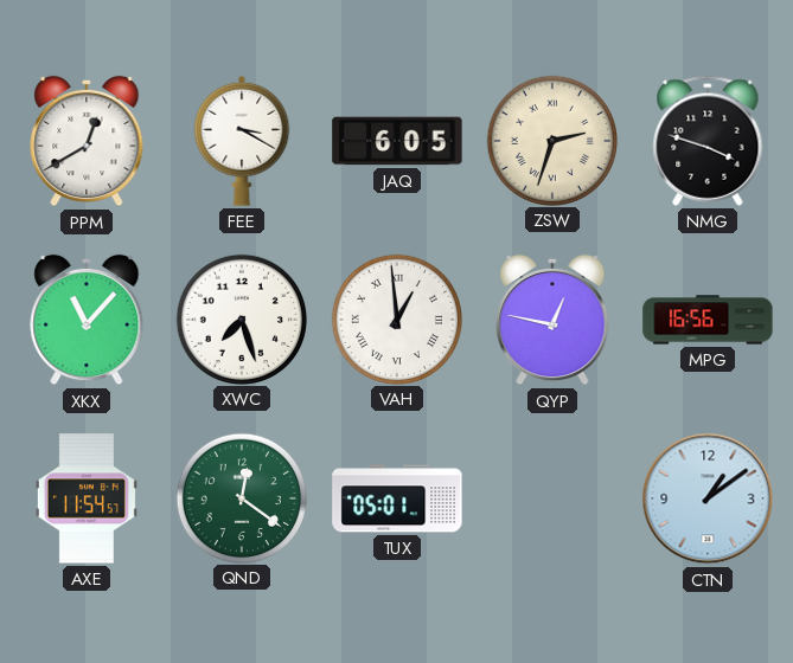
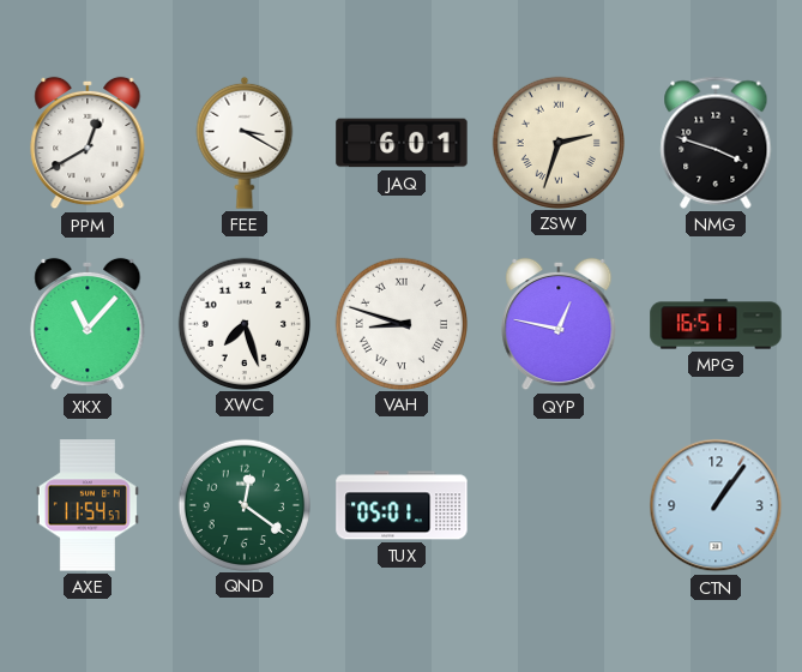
JAQ: 6:05 -> 6:01
VAH: 12:59 -> 8:48
MPG: 16:56 -> 16:51
CTN: 1:09 -> 1:06
